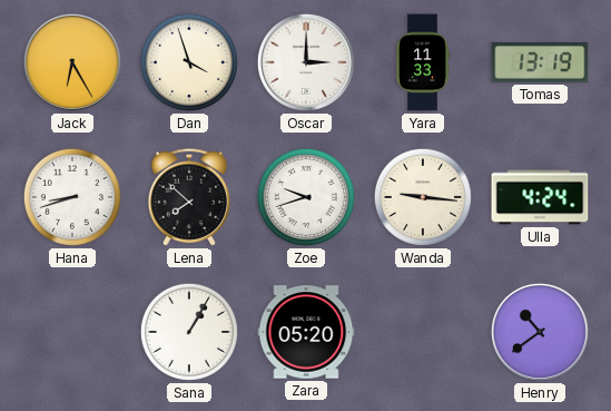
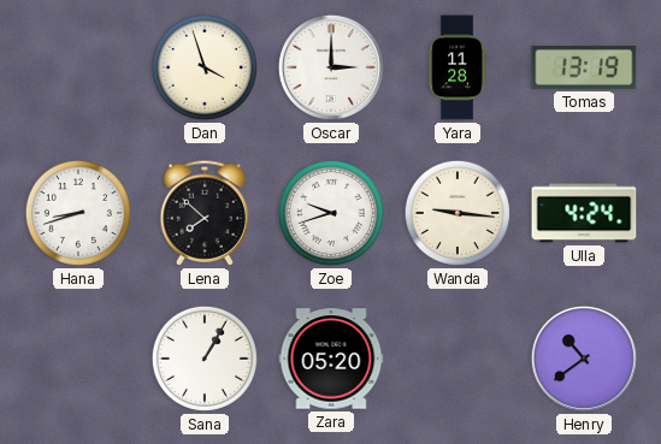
Jack: 6:25 -> none
Yara: 11:33 -> 11:28
